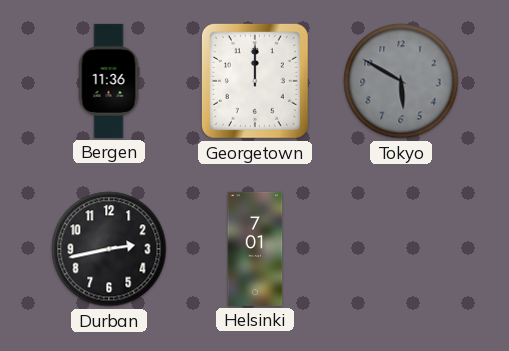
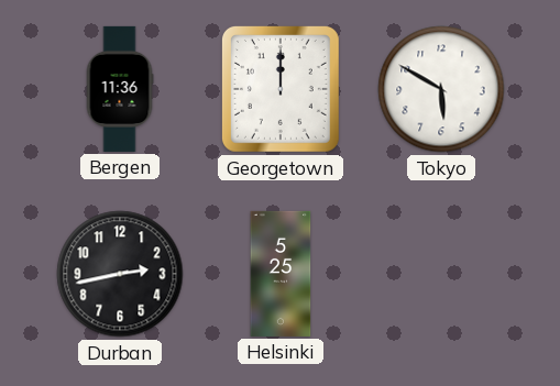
Tokyo dial: grey -> white
Helsinki: 7:01 -> 5:25
